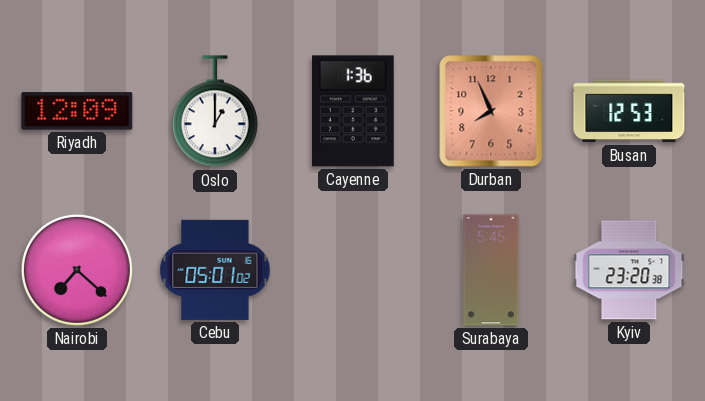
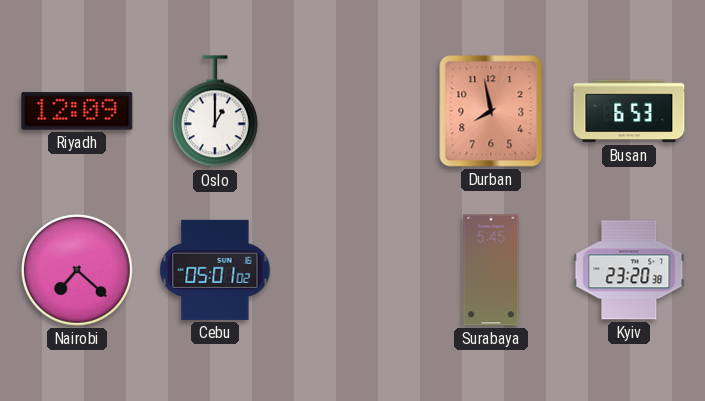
Cayenne: 1:36 -> none
Durban: 7:56 -> 7:58
Busan: 12:53 -> 6:53
